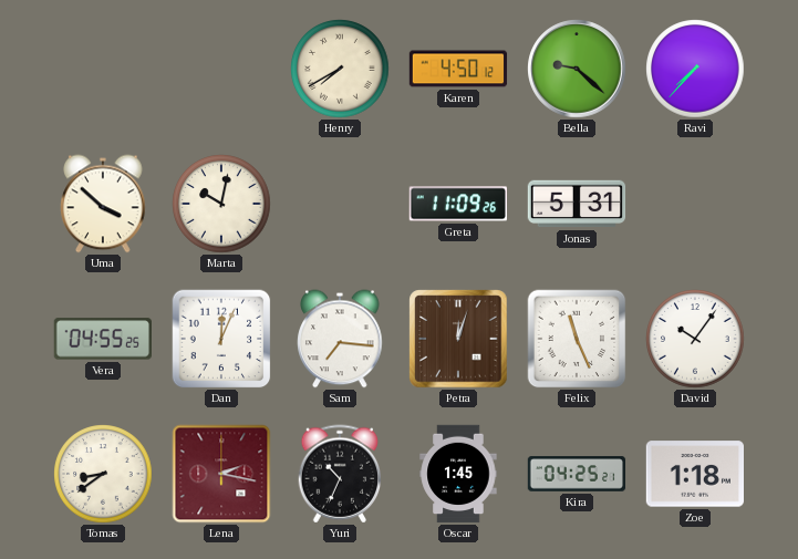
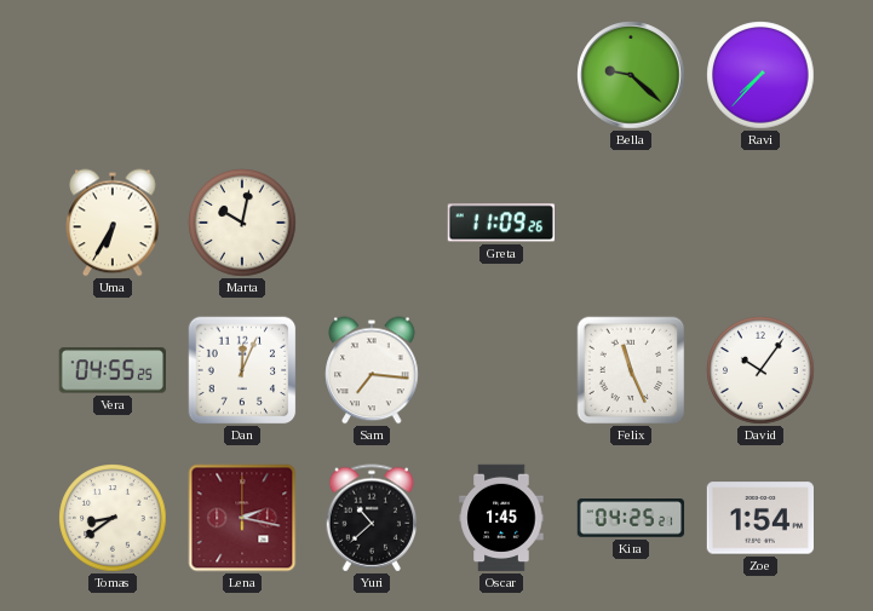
Henry: 7:40 -> none
Karen: 4:50 -> none
Uma: 3:52 -> 6:35
Jonas: 5:31 -> none
Petra: 12:03 -> none
Yuri: 10:34 -> 10:38
Zoe: 1:18 -> 1:54
